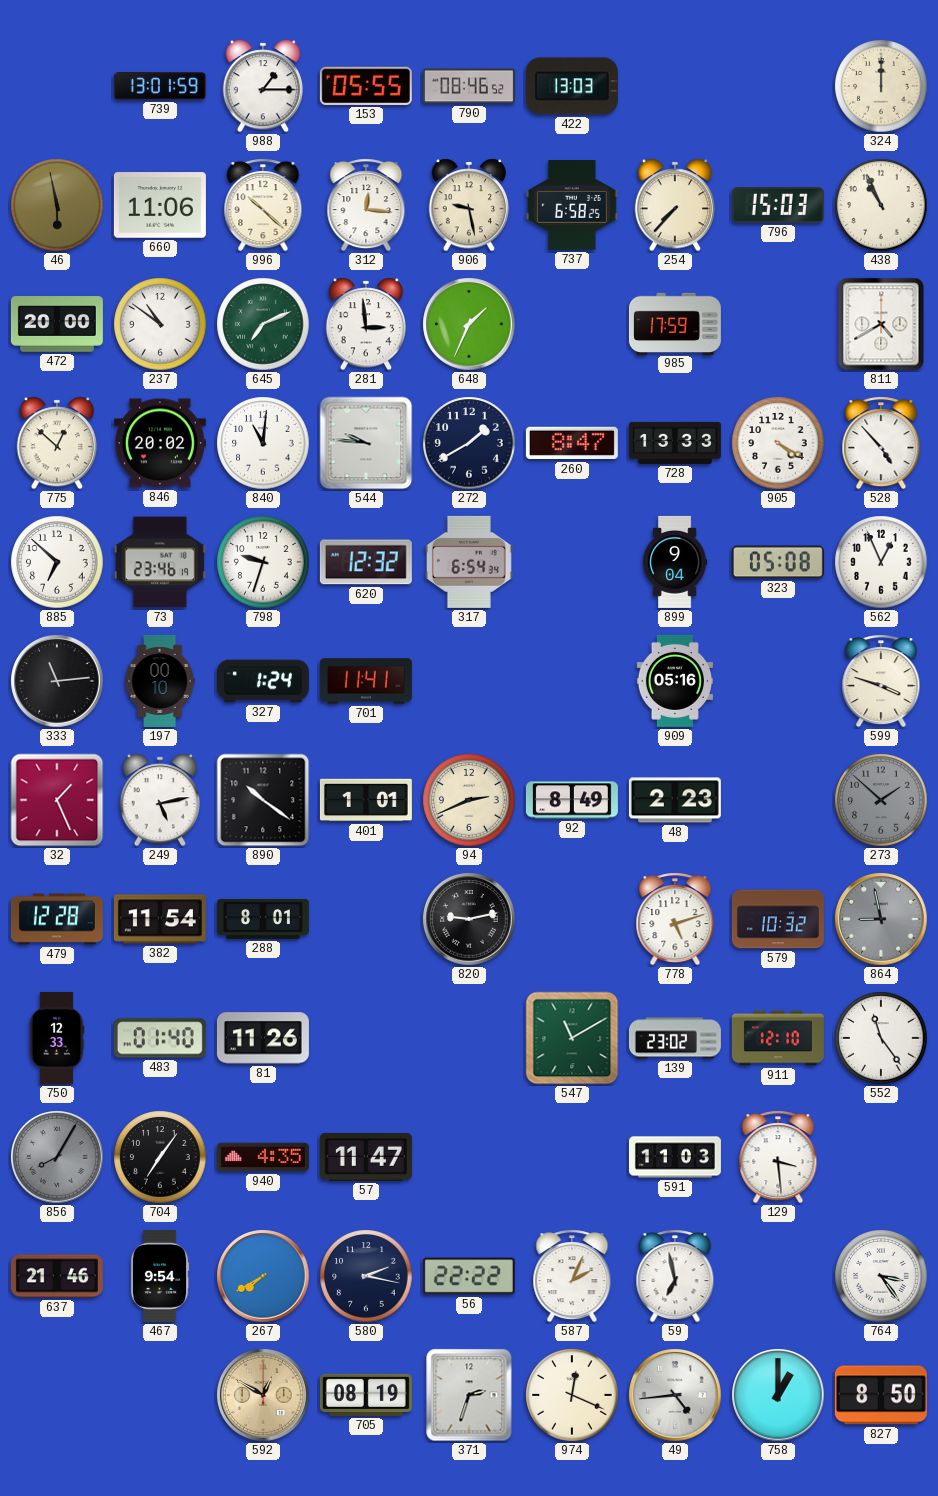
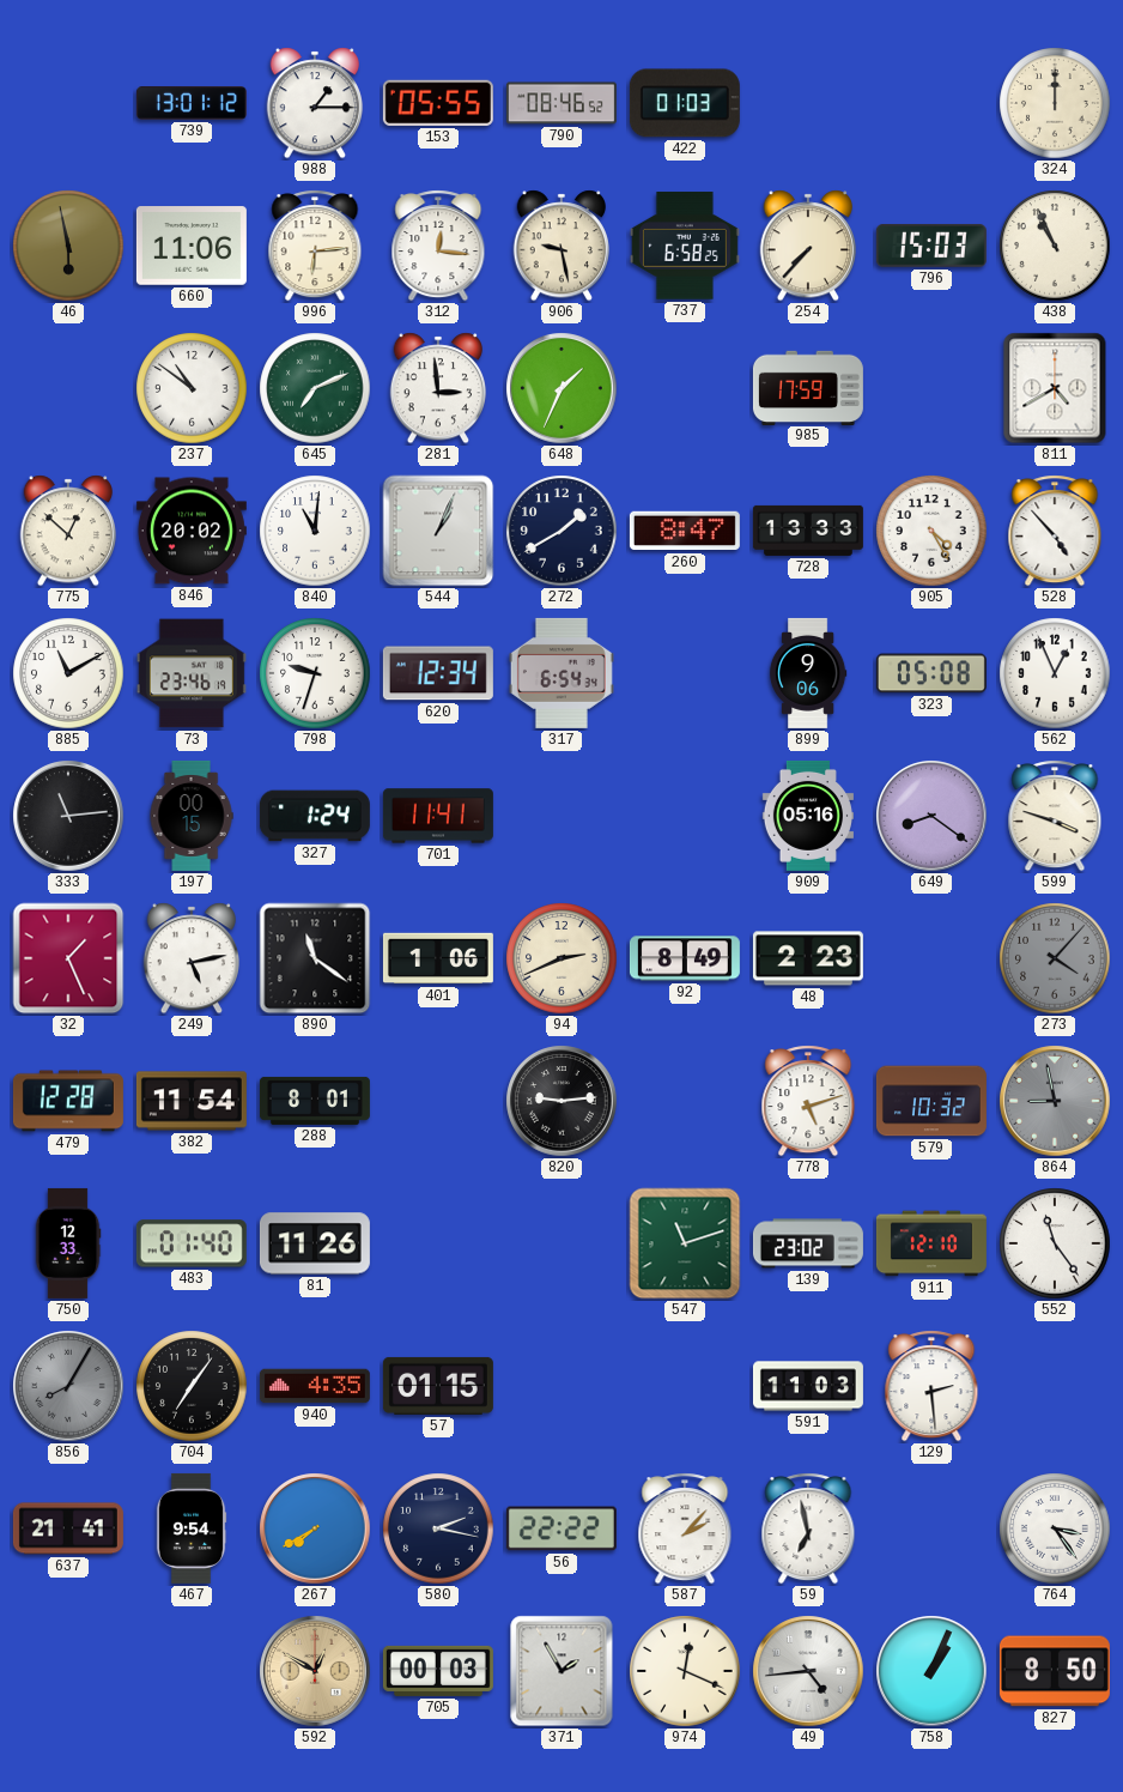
739: 13:01:59 -> 13:01:12
422: 13:03 -> 01:03
996: 10:22 -> 6:14
472: 20:00 -> none
544: 9:46 -> 1:04
905: 4:20 -> 4:25
885: 6:52 -> 11:10
620: 12:32 -> 12:34
899: 9:04 -> 9:06
197: 00:10 -> 00:15
649: none -> 8:21
890: 10:21 -> 11:21
401: 1:01 -> 1:06
273: 1:52 -> 4:07
820: 9:13 -> 9:14
547: 11:10 -> 11:12
57: 11:47 -> 01:15
129: 3:29 -> 2:29
637: 21:46 -> 21:41
587: 2:04 -> 2:07
705: 08:19 -> 00:03
371: 2:33 -> 1:55
758: 1:00 -> 1:04
